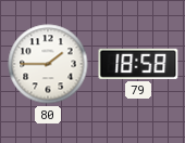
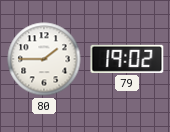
79: 18:58 -> 19:02
